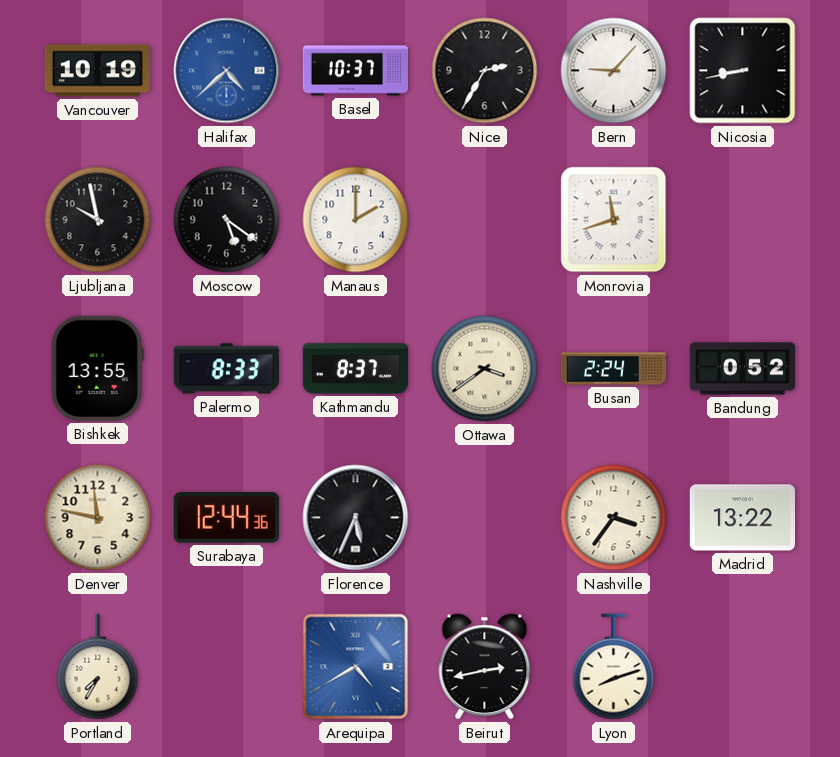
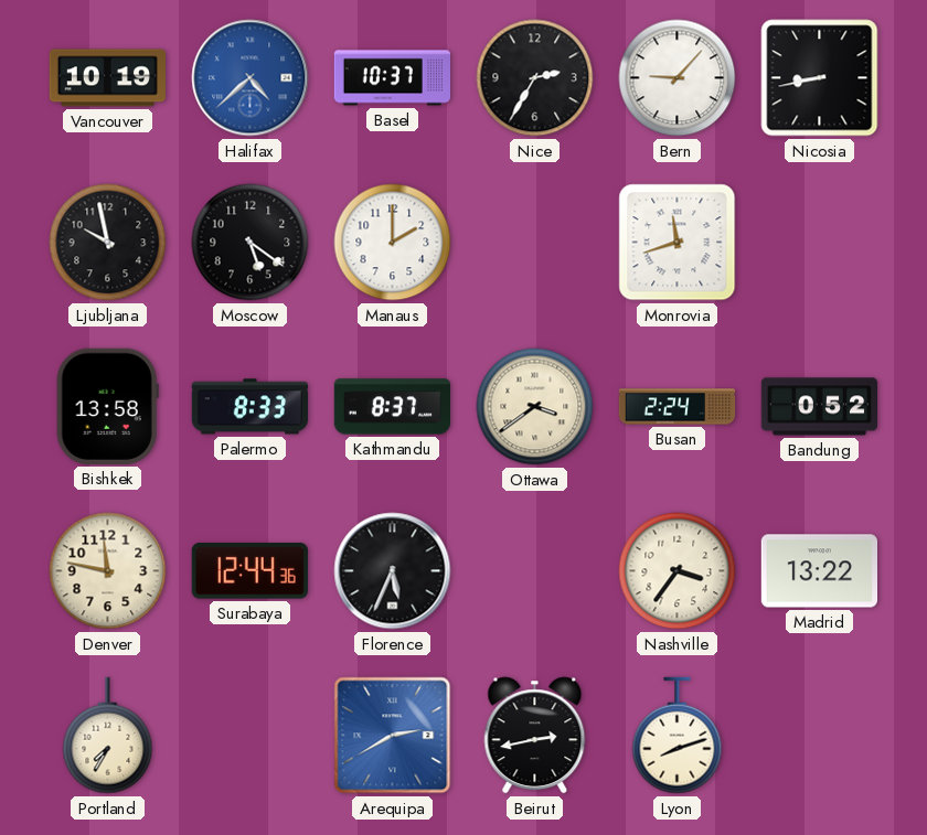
Bishkek: 13:55 -> 13:58
Arequipa: 4:40 -> 2:40
